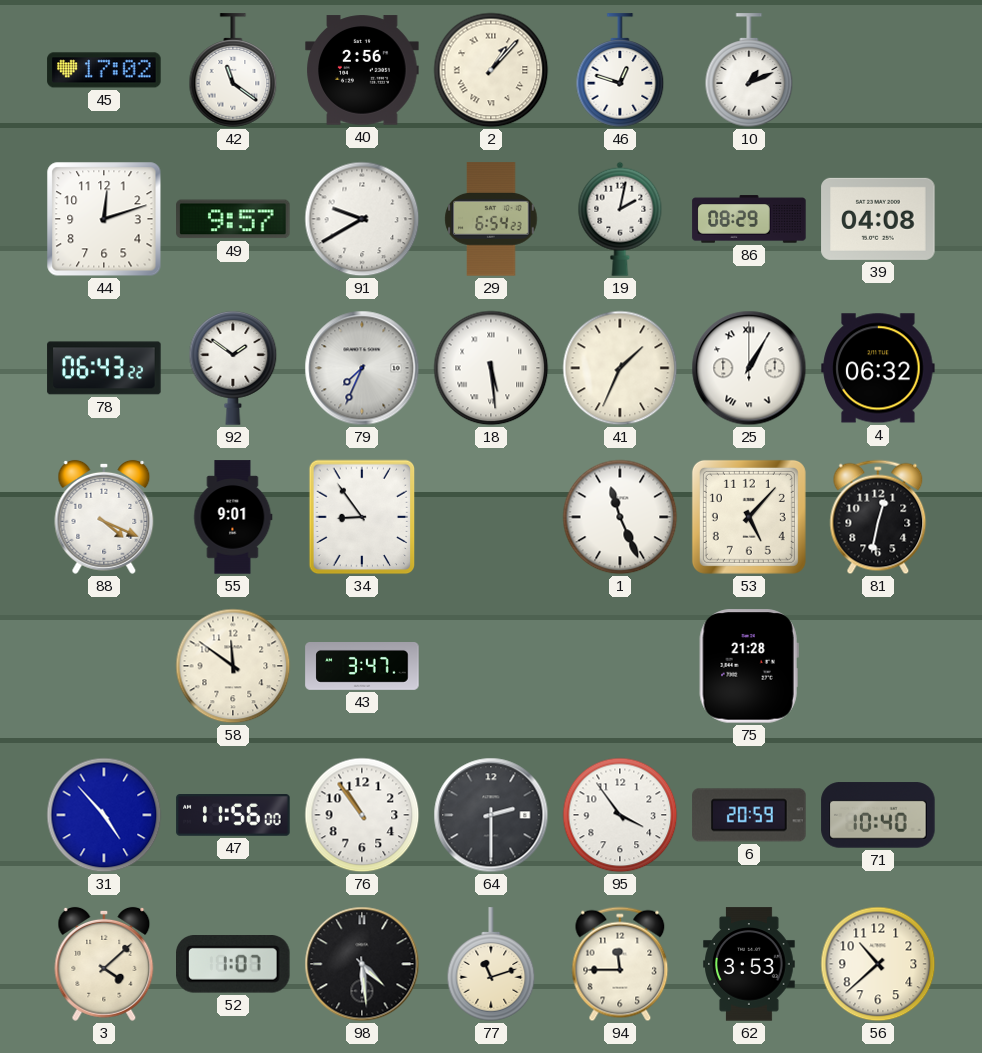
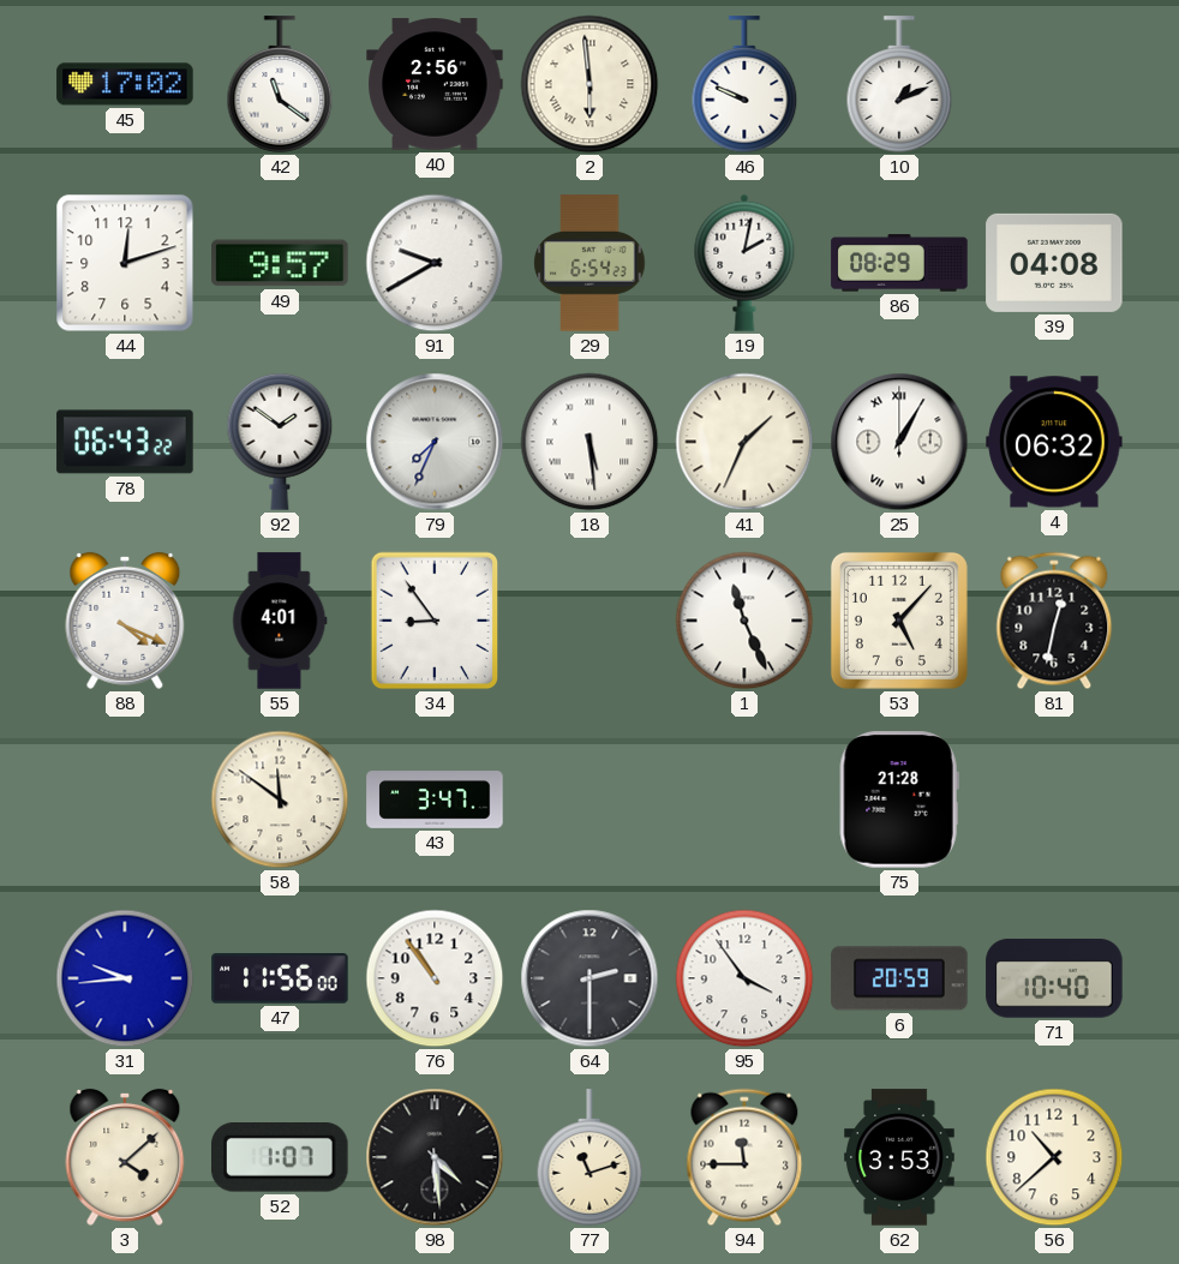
2: 1:07 -> 5:59
46: 12:48 -> 9:49
55: 9:01 -> 4:01
31: 4:53 -> 9:44
